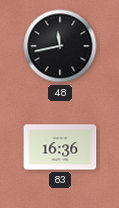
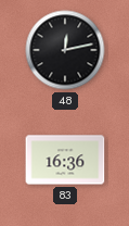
48: 11:43 -> 12:13
